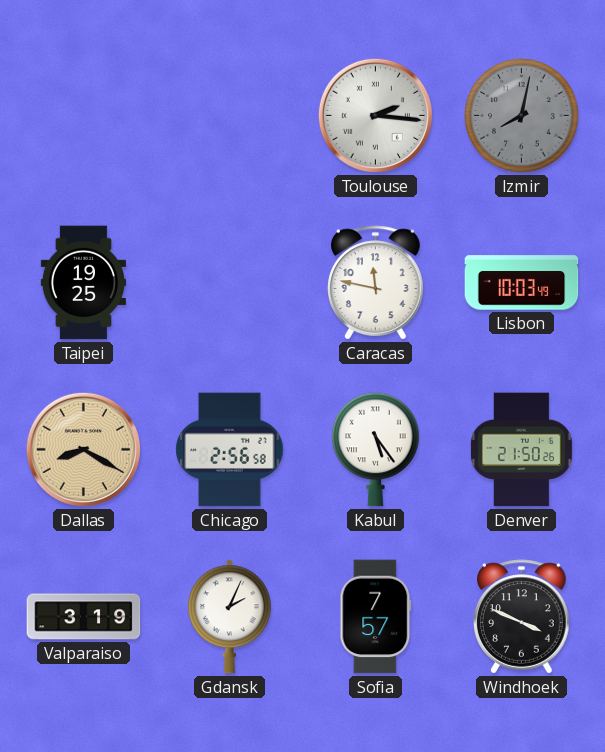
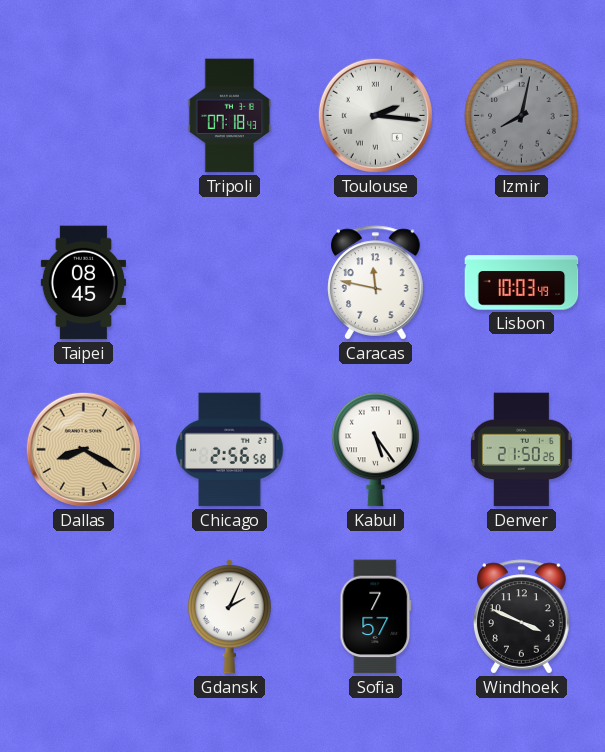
Tripoli: none -> 07:18
Taipei: 19:25 -> 08:45
Valparaiso: 3:19 -> none
